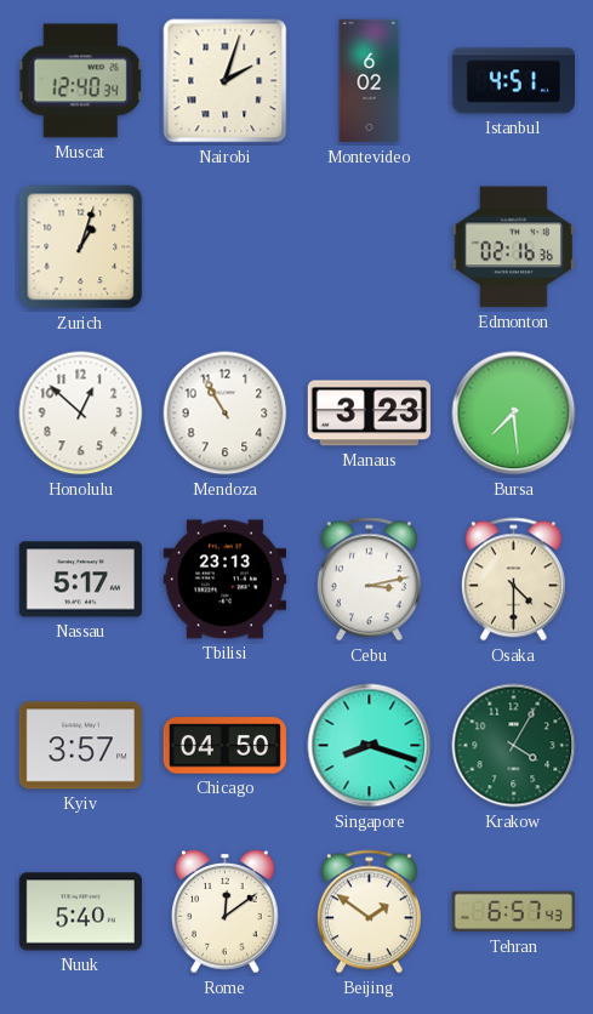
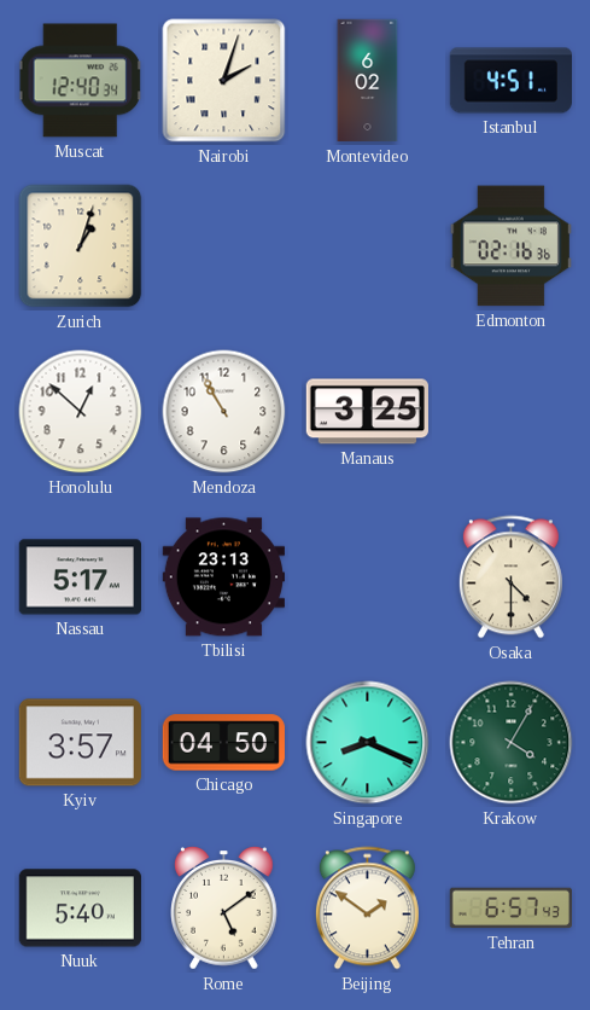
Manaus: 3:23 -> 3:25
Bursa: 7:29 -> none
Cebu: 3:13 -> none
Singapore: 8:18 -> 8:19
Rome: 12:09 -> 5:09
